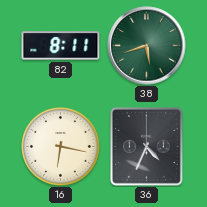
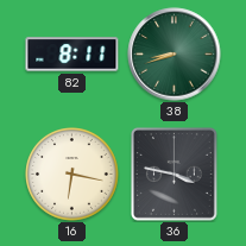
38: 5:42 -> 8:42
36: 4:34 -> 3:47
